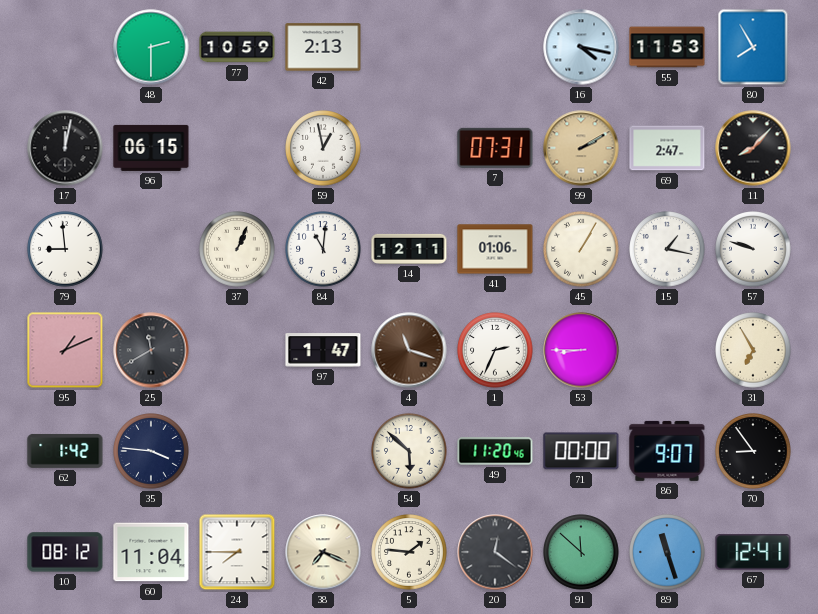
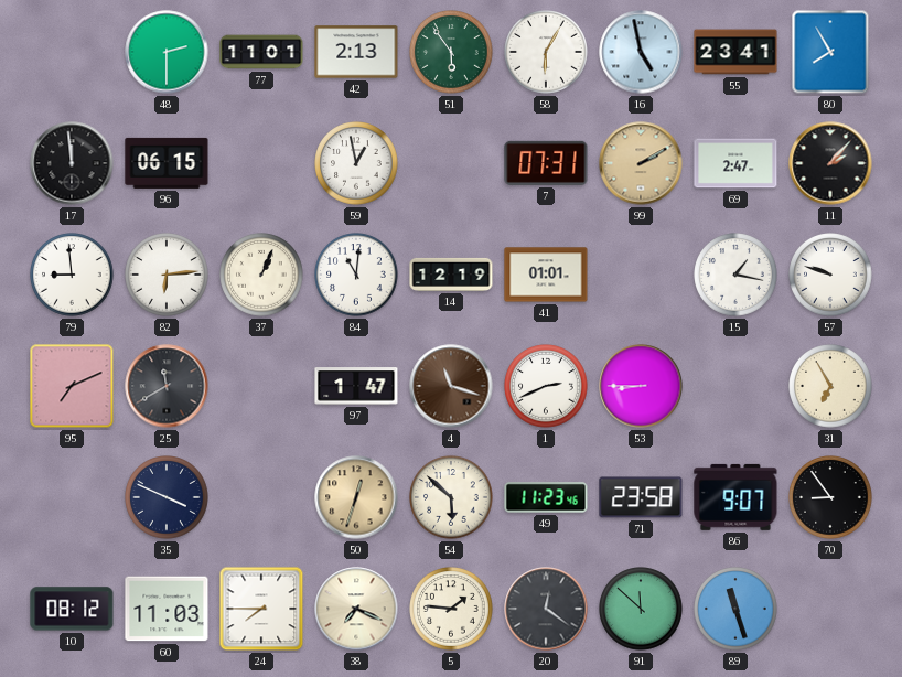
77: 10:59 -> 11:01
51: none -> 5:54
58: none -> 6:05
16: 4:17 -> 4:58
55: 11:53 -> 23:41
17: 12:02 -> 11:59
11: 8:07 -> 2:07
82: none -> 6:14
14: 12:11 -> 12:19
41: 01:06 -> 01:01
45: 1:05 -> none
95: 1:11 -> 7:11
1: 2:34 -> 2:41
62: 1:42 -> none
35: 3:46 -> 3:49
50: none -> 12:33
49: 11:20 -> 11:23
71: 00:00 -> 23:58
60: 11:04 -> 11:03
67: 12:41 -> none
